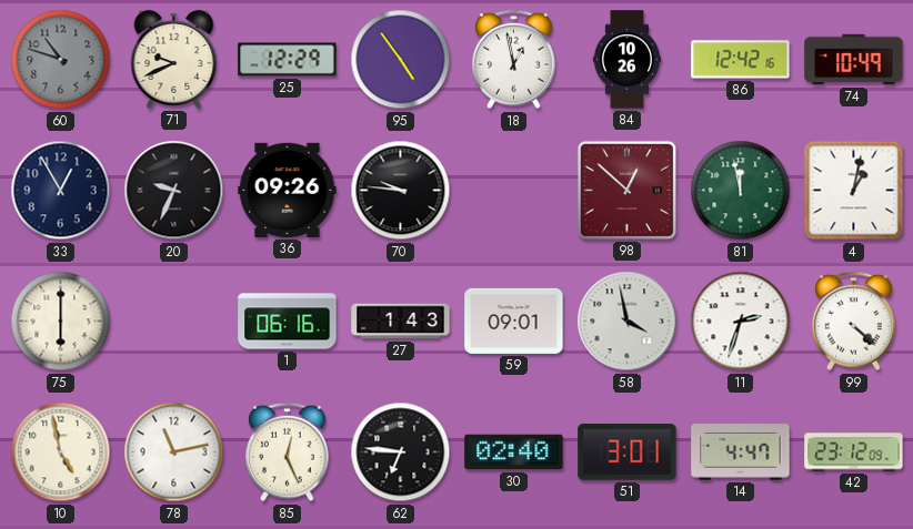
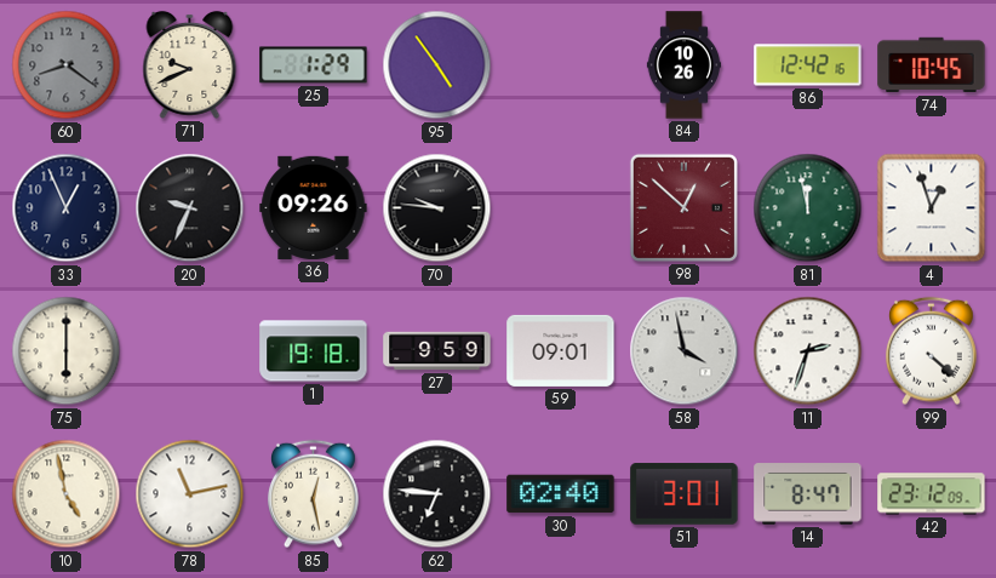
60: 10:48 -> 8:21
25: 12:29 -> 1:29
18: 12:58 -> none
74: 10:49 -> 10:45
33: 12:55 -> 12:56
4: 1:02 -> 12:57
1: 06:16 -> 19:18
27: 1:43 -> 9:59
85: 12:26 -> 12:28
14: 4:47 -> 8:47
